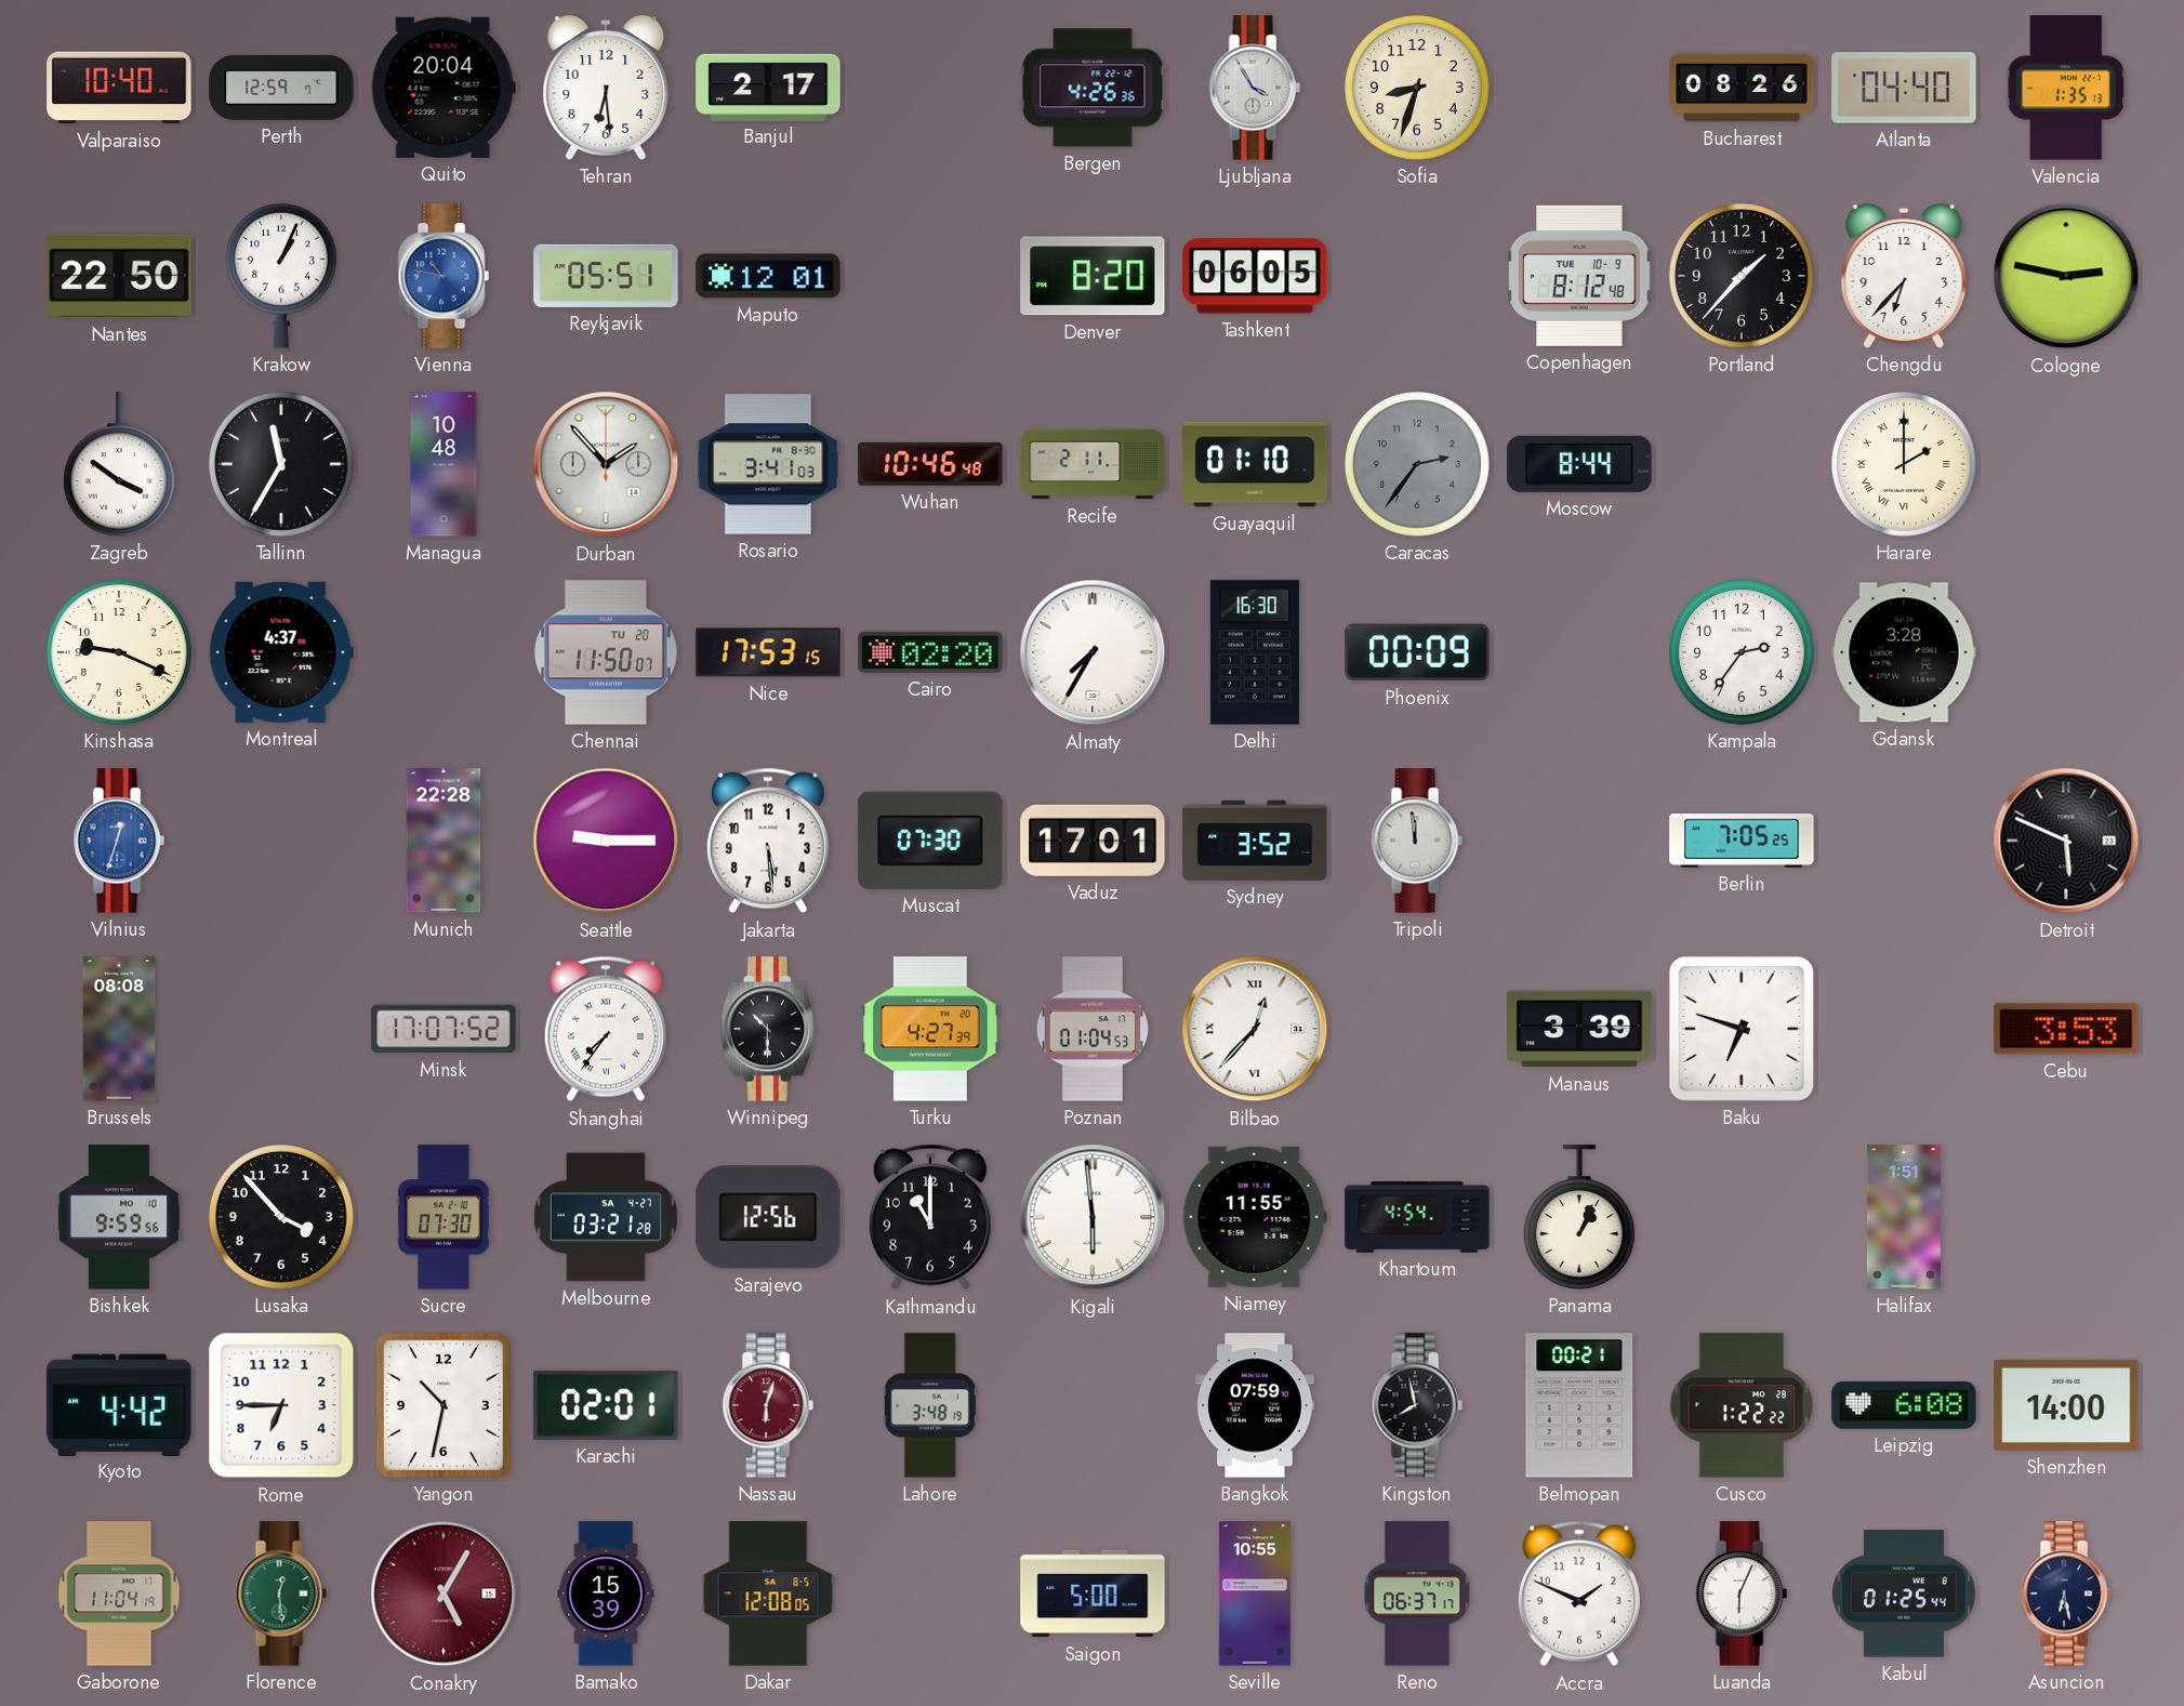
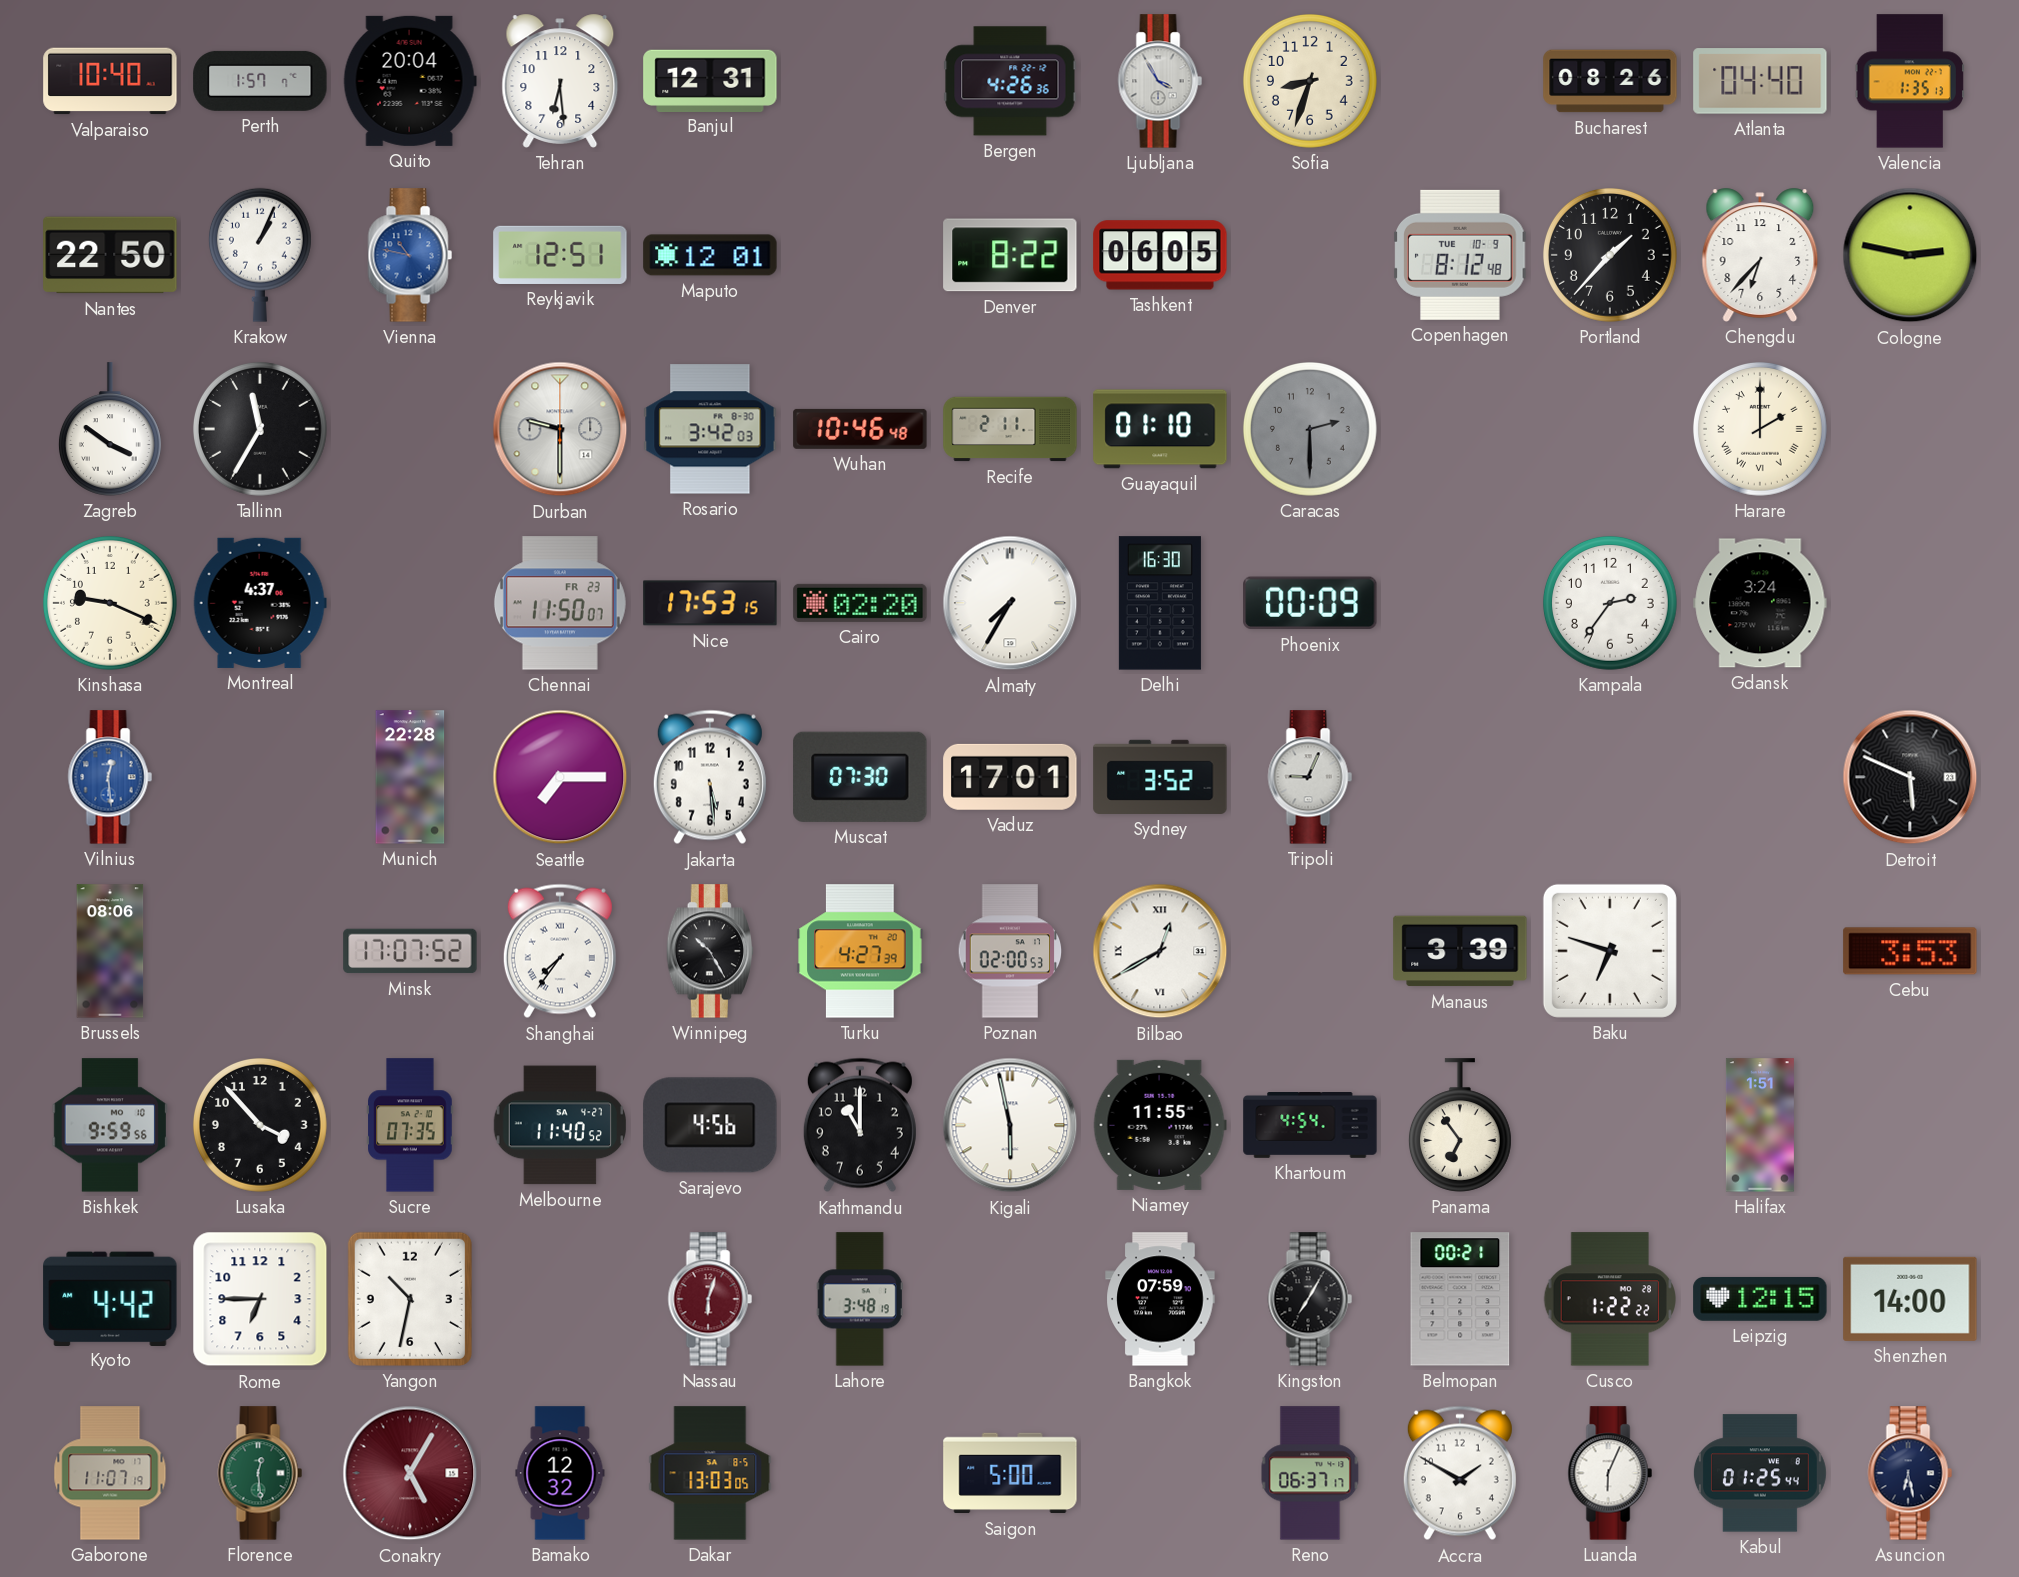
Perth: 12:59 -> 1:57
Banjul: 2:17 -> 12:31
Reykjavik: 05:51 -> 12:51
Denver: 8:20 -> 8:22
Managua: 10:48 -> none
Durban: 1:53 -> 9:30
Rosario: 3:41 -> 3:42
Caracas: 2:36 -> 2:30
Moscow: 8:44 -> none
Chennai date: TU 20 -> FR 23
Gdansk: 3:28 -> 3:24
Vilnius: 12:33 -> 12:29
Seattle: 9:15 -> 7:15
Tripoli: 11:59 -> 9:04
Berlin: 7:05 -> none
Brussels: 08:08 -> 08:06
Winnipeg: 10:30 -> 10:25
Poznan: 01:04 -> 02:00
Bilbao: 12:37 -> 12:40
Sucre: 07:30 -> 07:35
Melbourne: 03:21 -> 11:40
Sarajevo: 12:56 -> 4:56
Kigali: 5:59 -> 5:58
Panama: 1:04 -> 6:54
Karachi: 02:01 -> none
Kingston: 7:58 -> 7:05
Leipzig: 6:08 -> 12:15
Gaborone: 11:04 -> 11:07
Bamako: 15:39 -> 12:32
Dakar: 12:08 -> 13:03
Seville: 10:55 -> none
Accra: 1:49 -> 1:50
